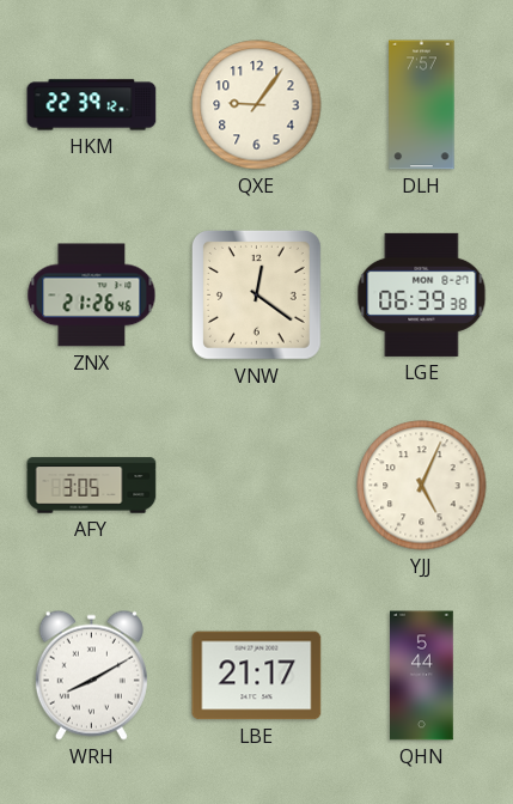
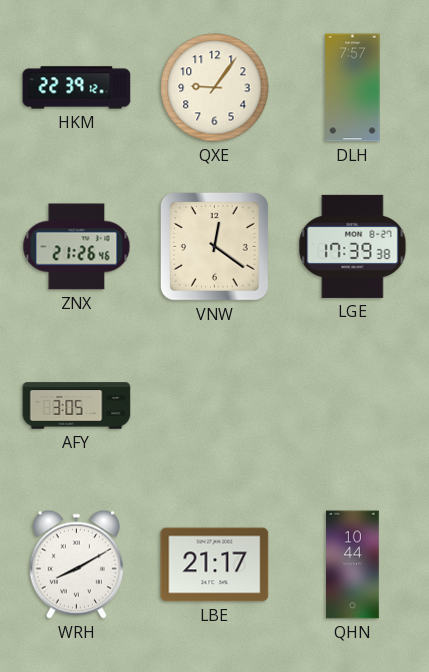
LGE: 06:39 -> 17:39
YJJ: 5:04 -> none
QHN: 5:44 -> 10:44
